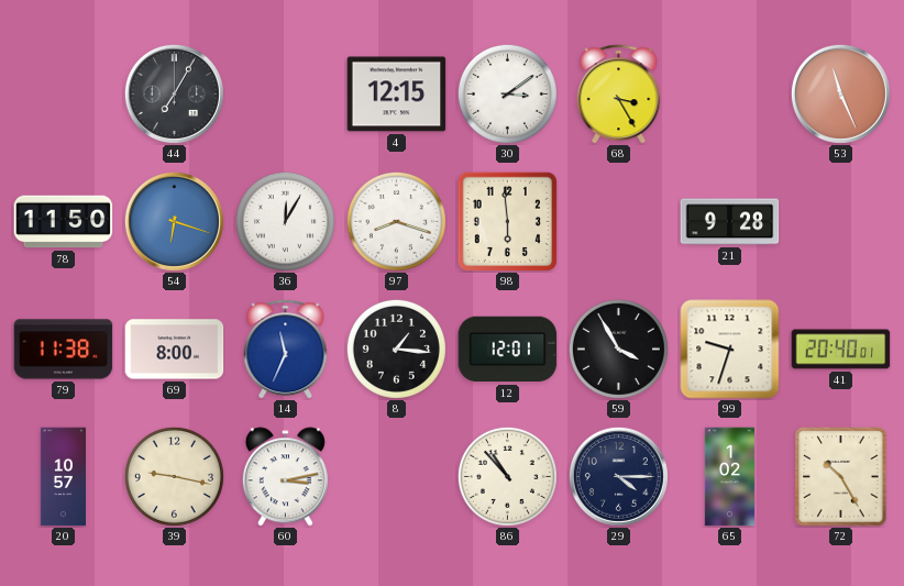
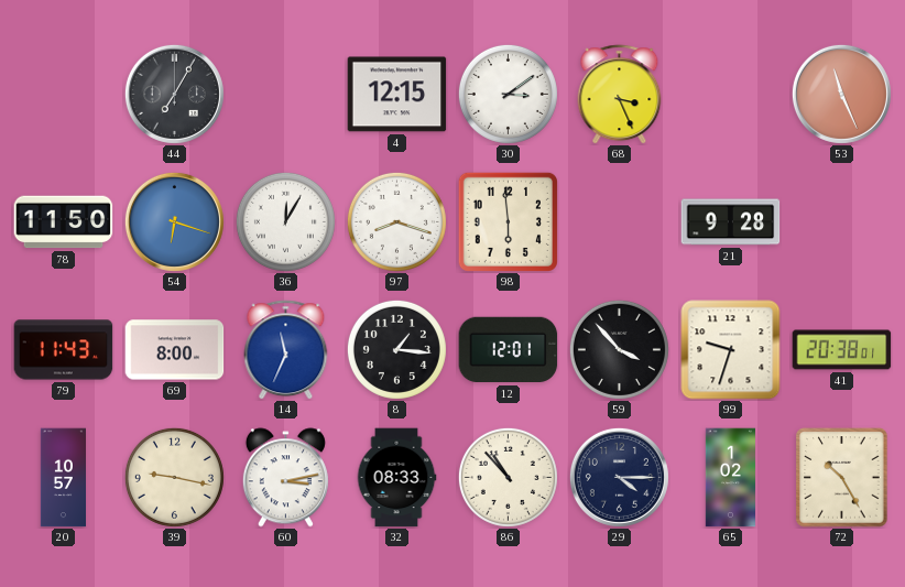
68: 3:25 -> 3:26
79: 11:38 -> 11:43
59: 3:55 -> 3:53
41: 20:40 -> 20:38
32: none -> 08:33
